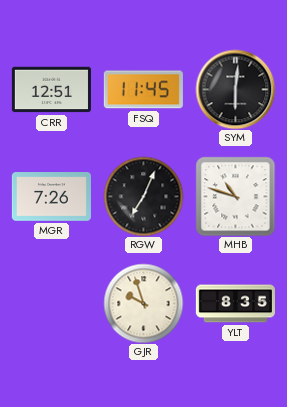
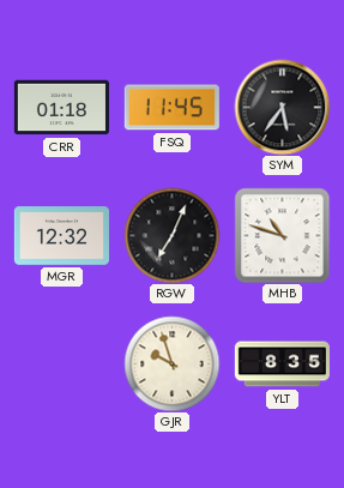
CRR: 12:51 -> 01:18
SYM: 6:01 -> 5:36
MGR: 7:26 -> 12:32
